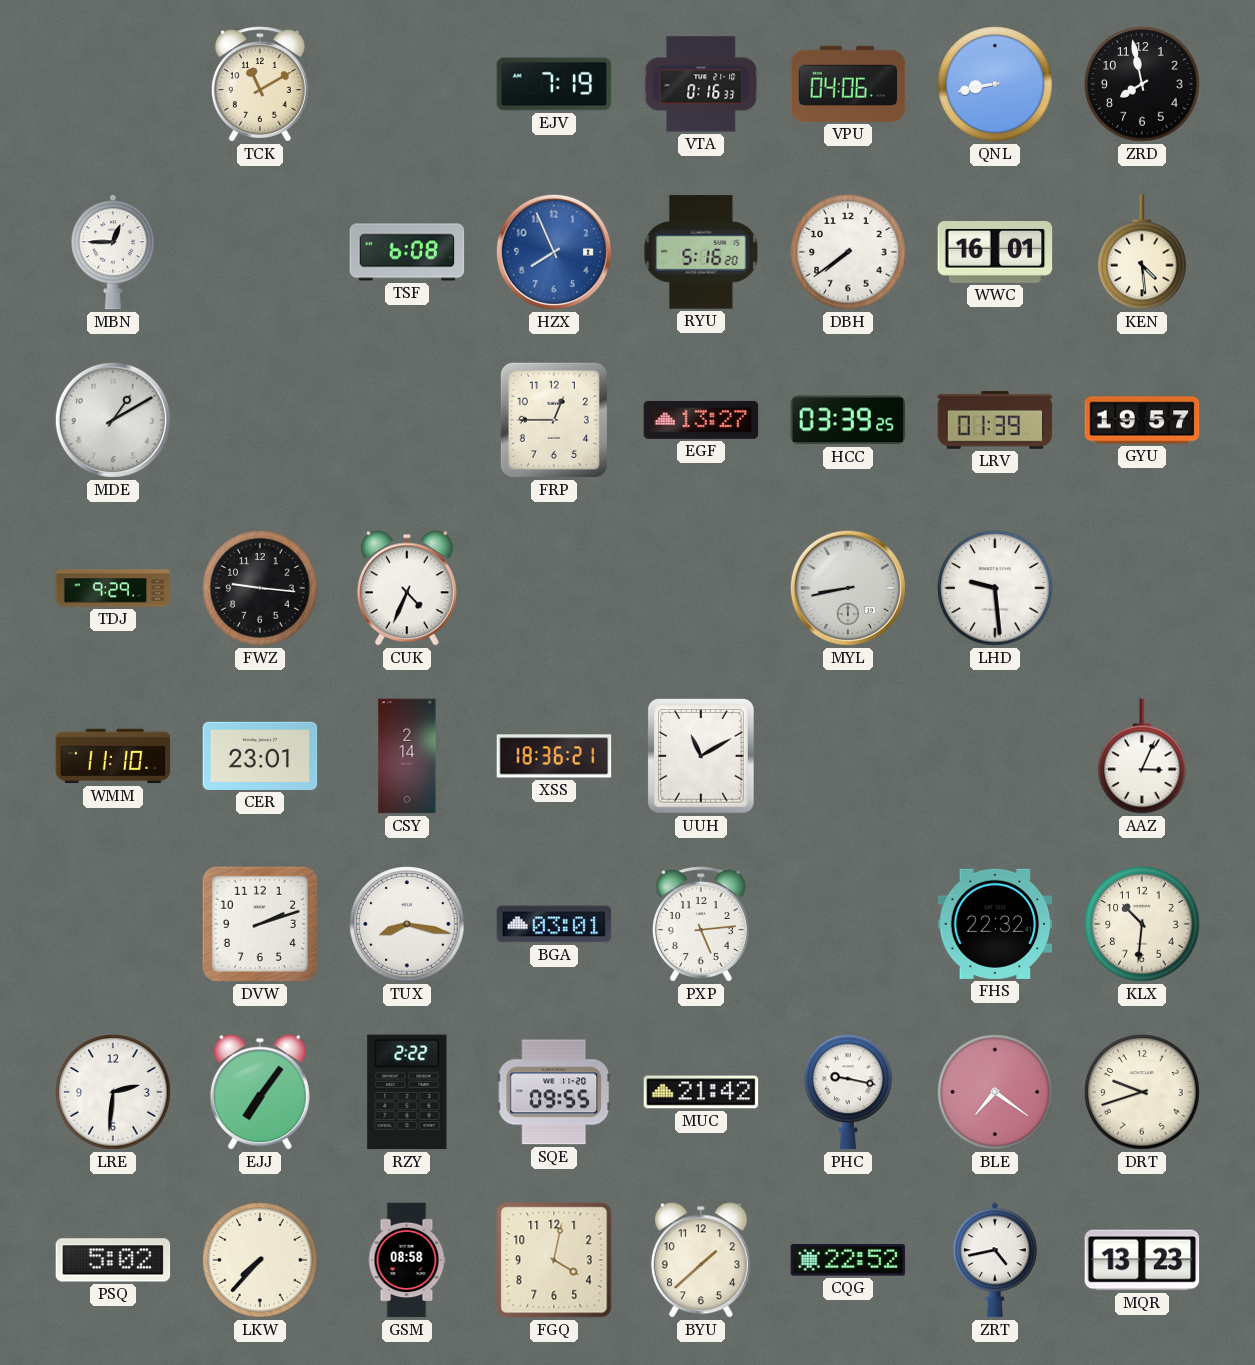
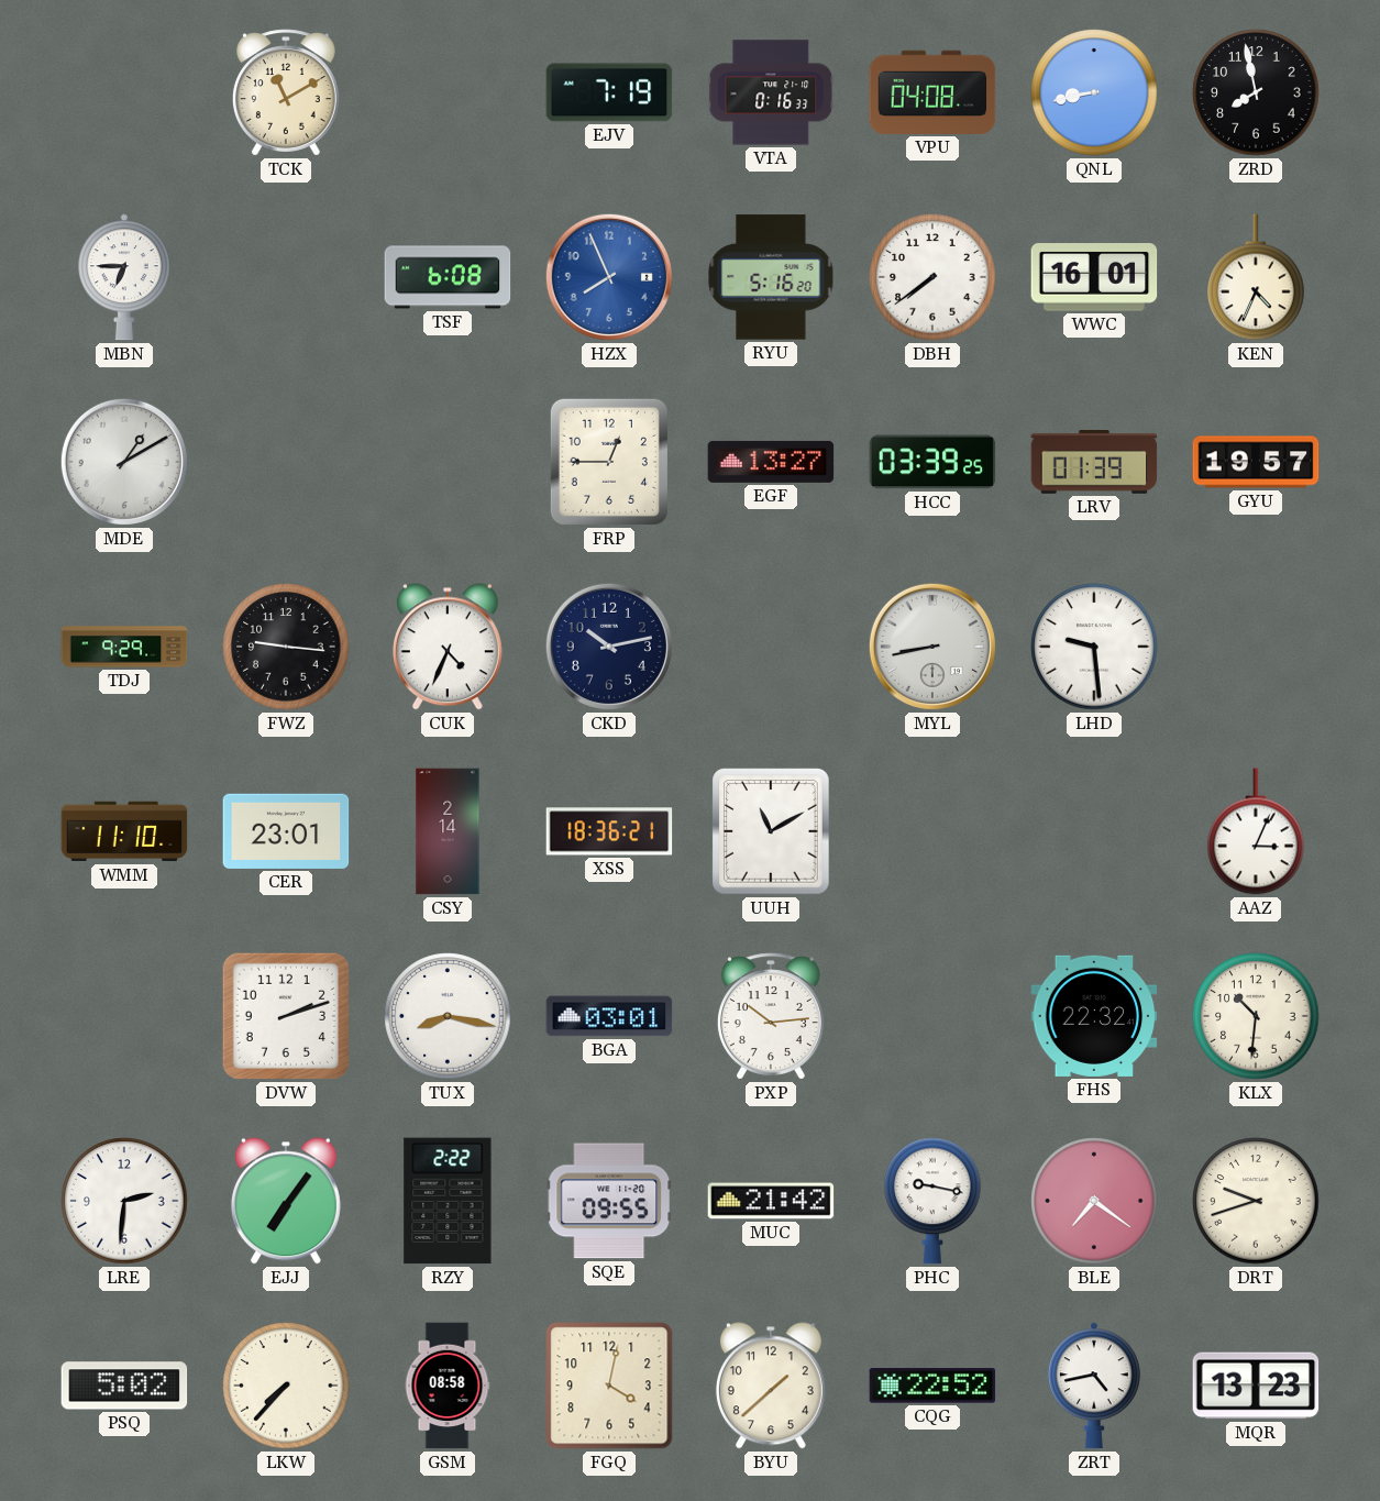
VPU: 04:06 -> 04:08
MBN: 12:45 -> 6:45
KEN: 4:29 -> 4:34
CKD: none -> 10:13
PXP: 5:14 -> 10:14
